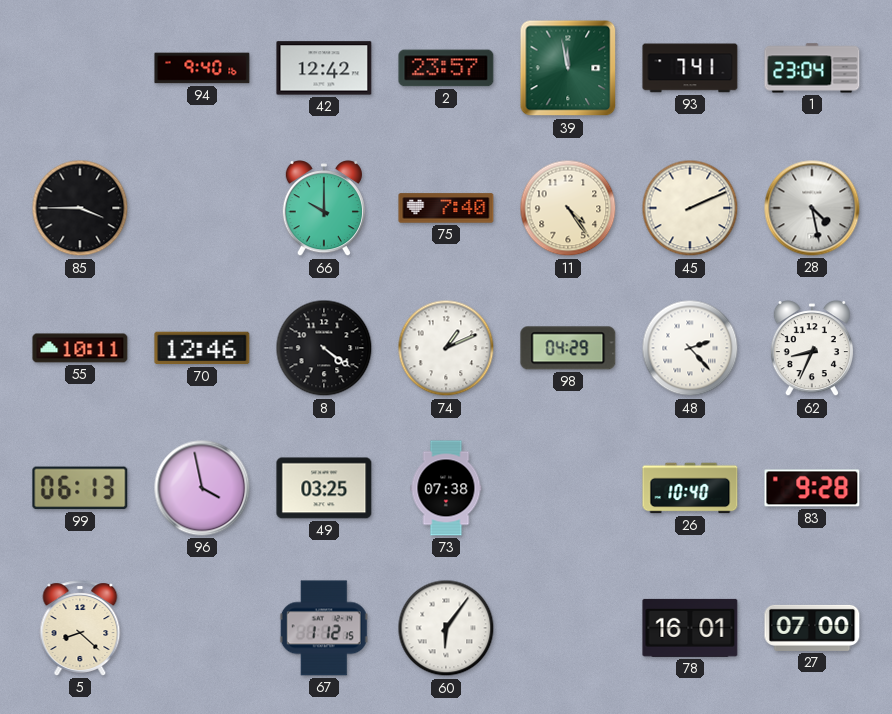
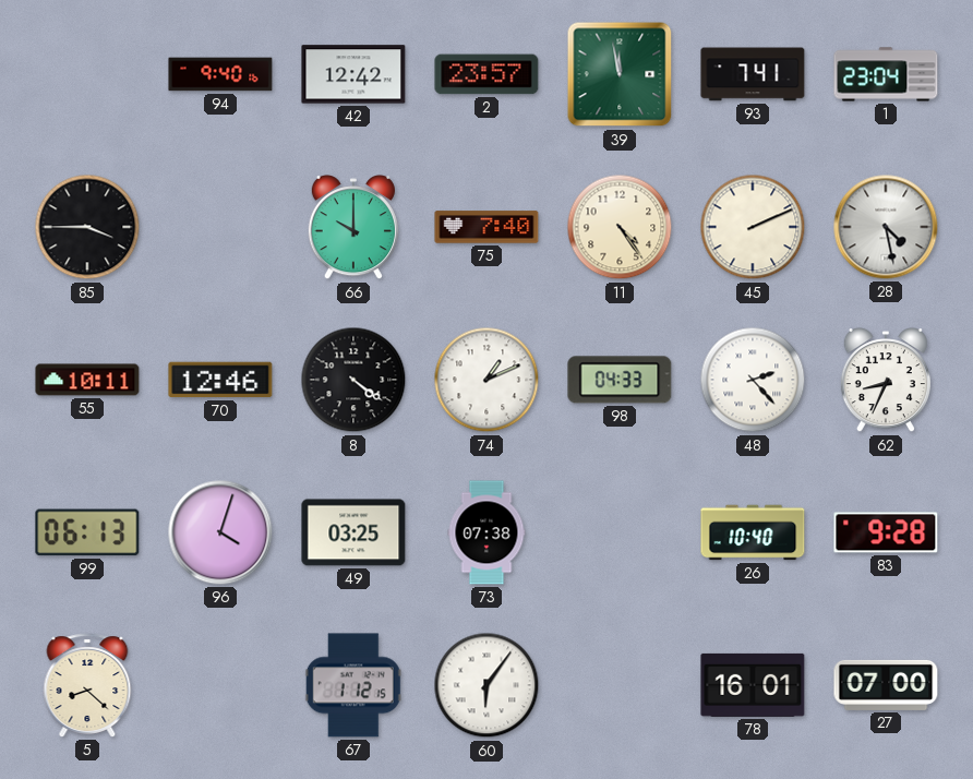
98: 04:29 -> 04:33
96: 3:58 -> 4:03
